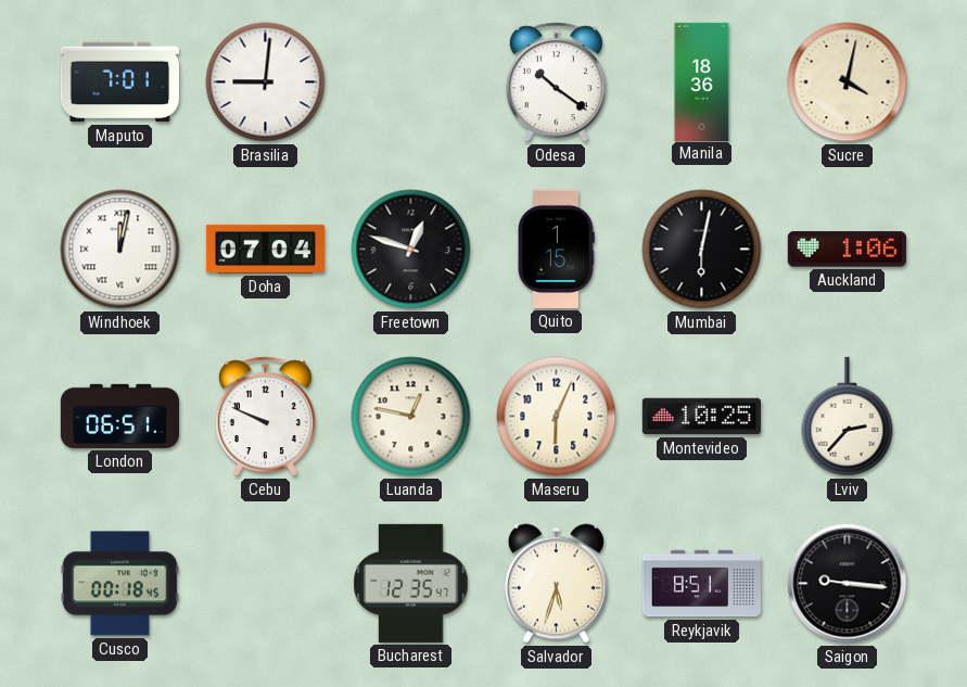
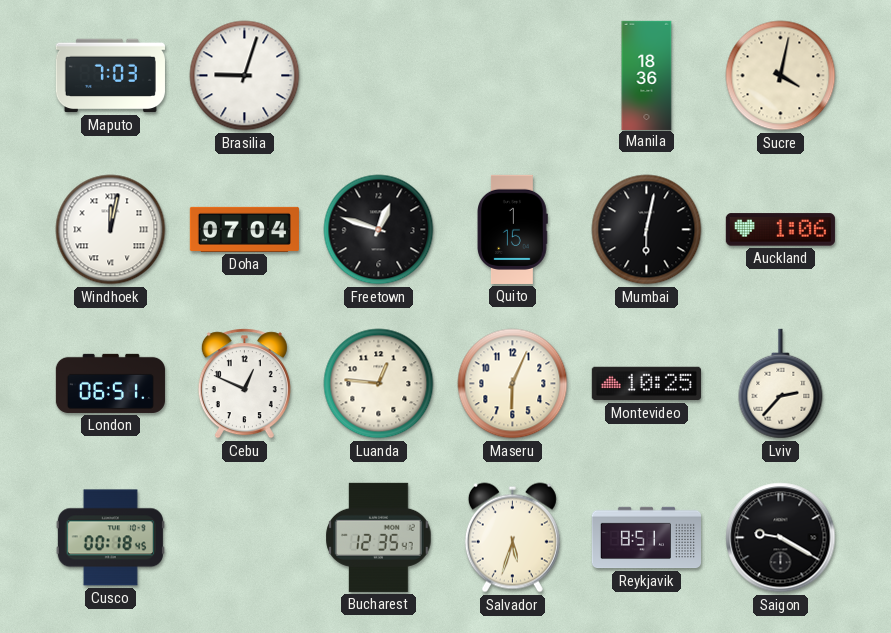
Maputo: 7:01 -> 7:03
Brasilia: 9:01 -> 9:03
Odesa: 10:21 -> none
Cebu: 9:49 -> 12:49
Luanda: 12:47 -> 12:46
Saigon: 9:16 -> 9:20
